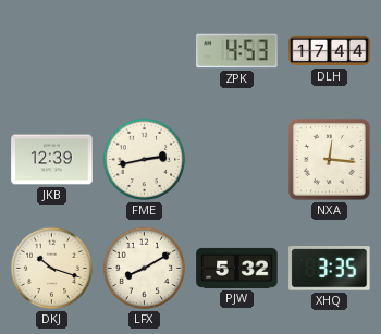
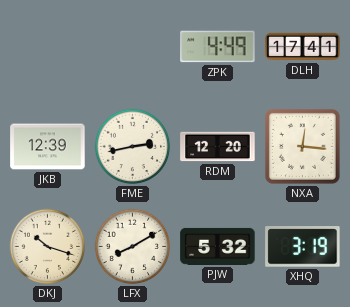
ZPK: 4:53 -> 4:49
DLH: 17:44 -> 17:41
RDM: none -> 12:20
XHQ: 3:35 -> 3:19
